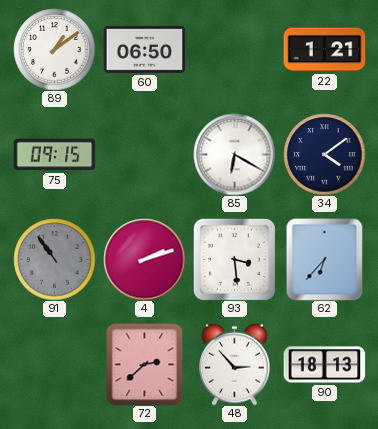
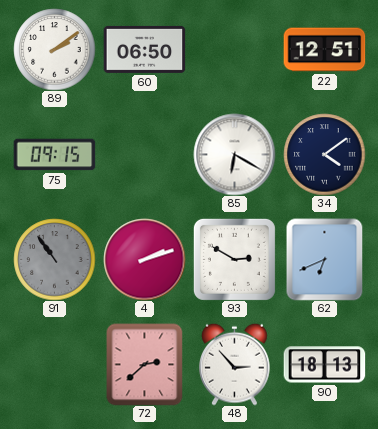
89: 1:09 -> 2:09
22: 1:21 -> 12:51
93: 3:29 -> 2:50
62: 6:37 -> 6:41
